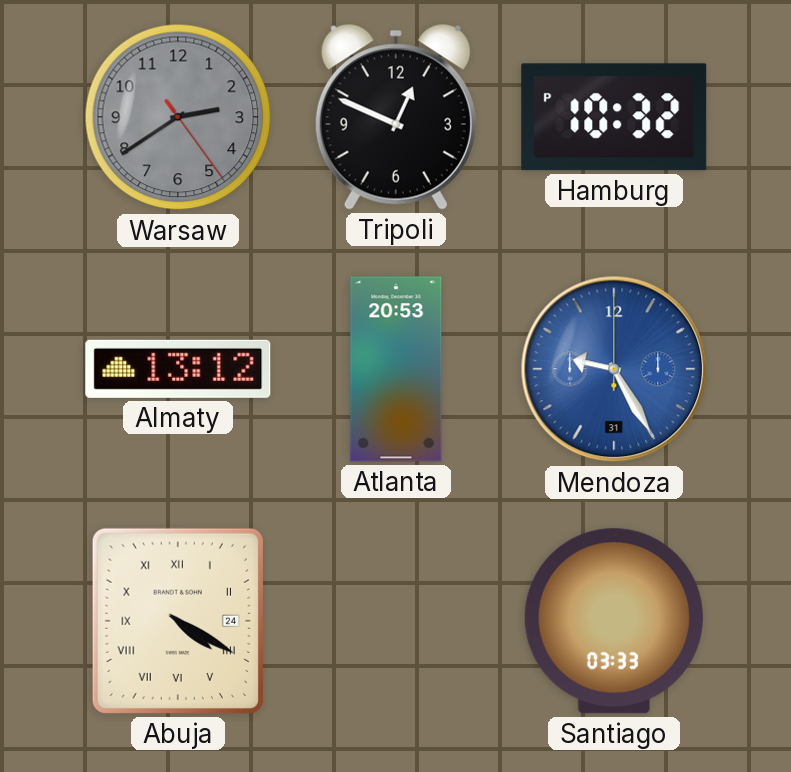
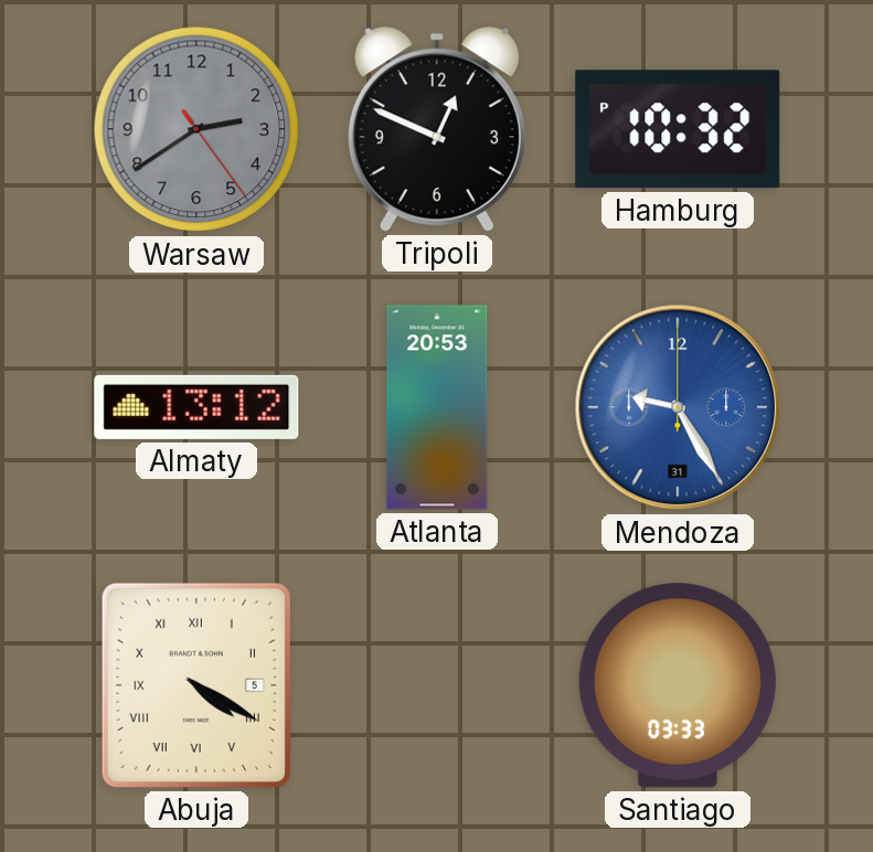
Abuja date: 24 -> 5
